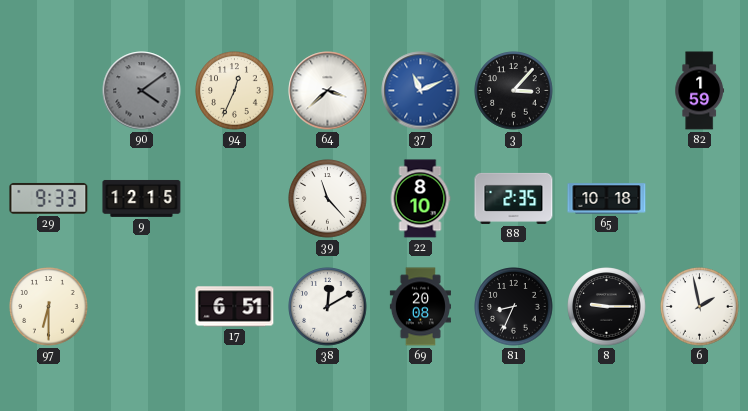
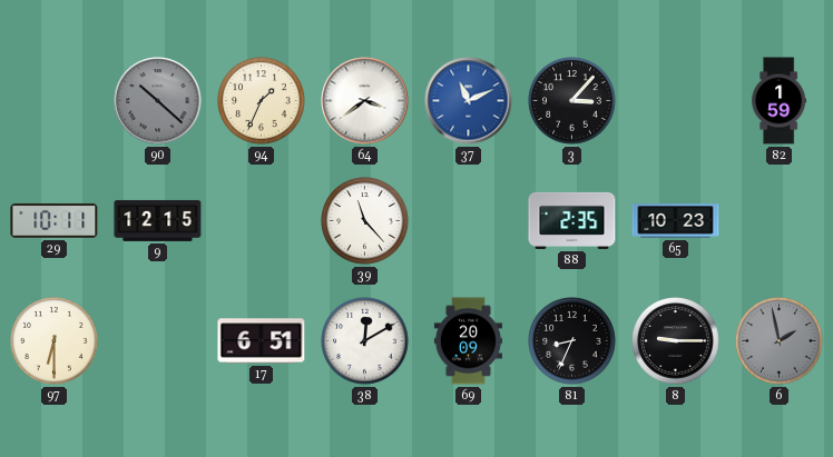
90: 4:09 -> 10:22
94: 12:34 -> 1:34
64: 3:38 -> 3:39
29: 9:33 -> 10:11
22: 8:10 -> none
65: 10:18 -> 10:23
69: 20:08 -> 20:09
6 dial: white -> grey
